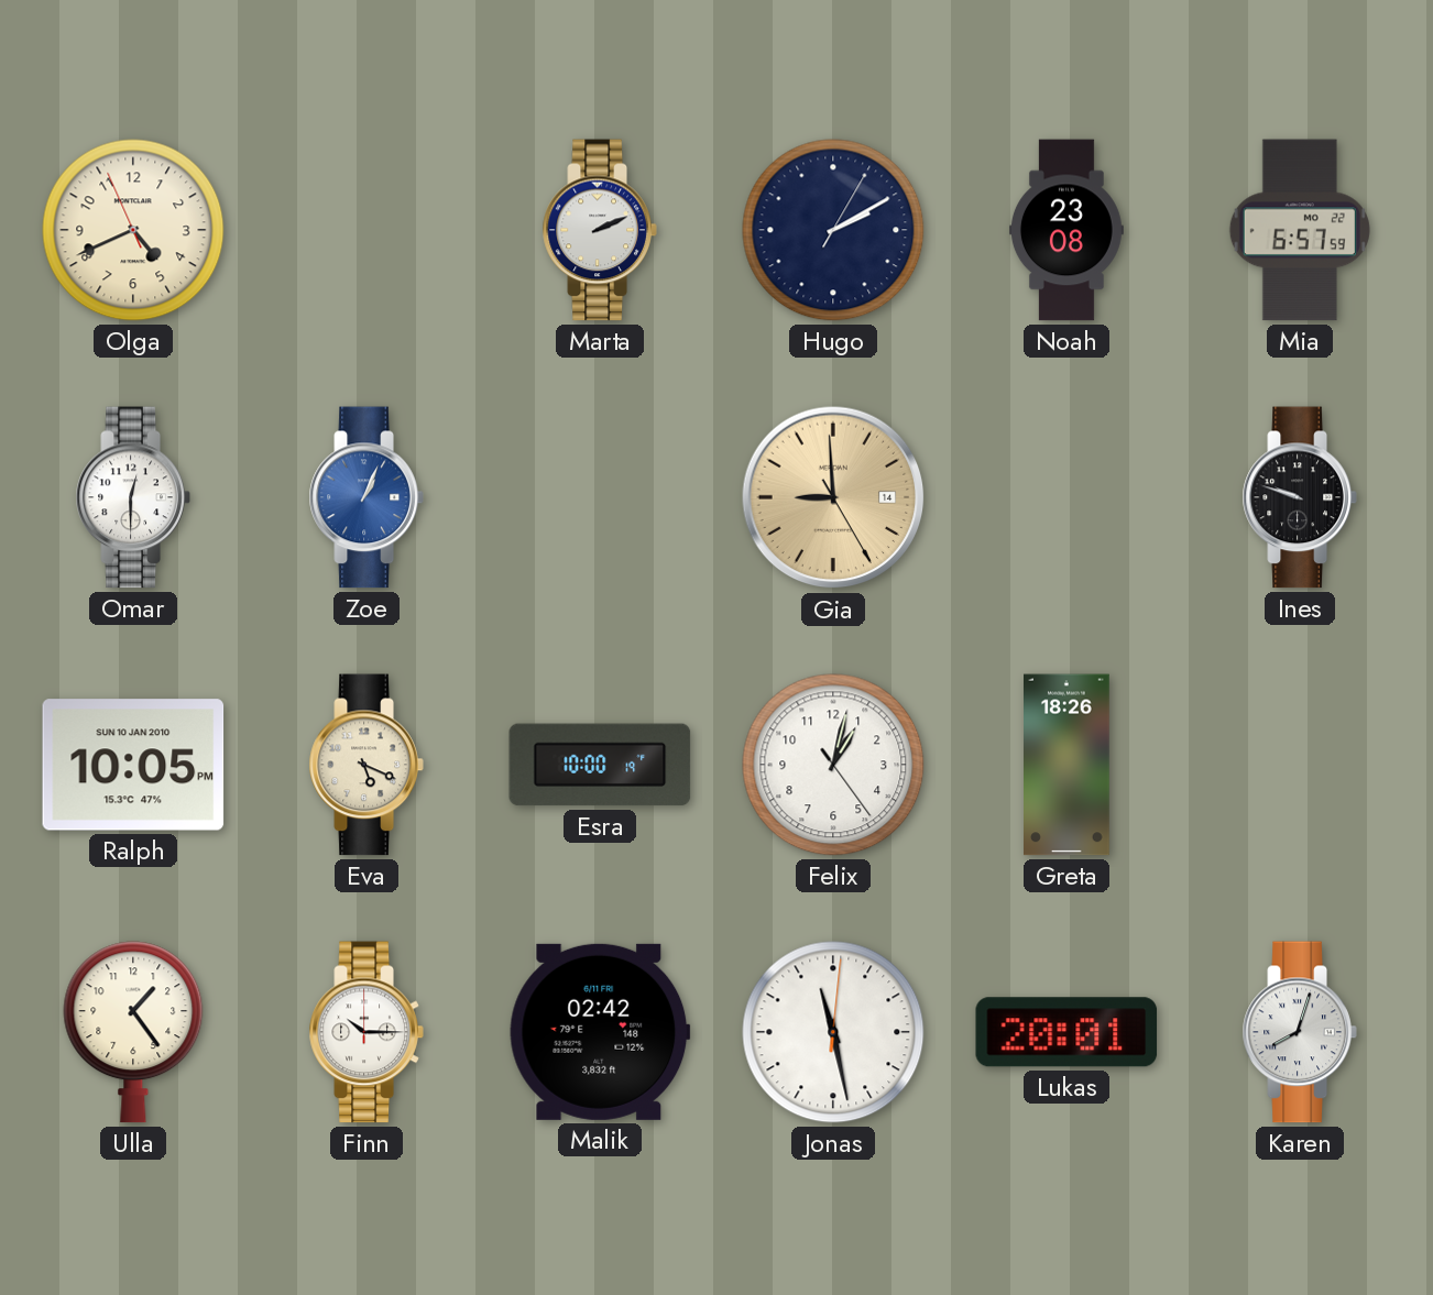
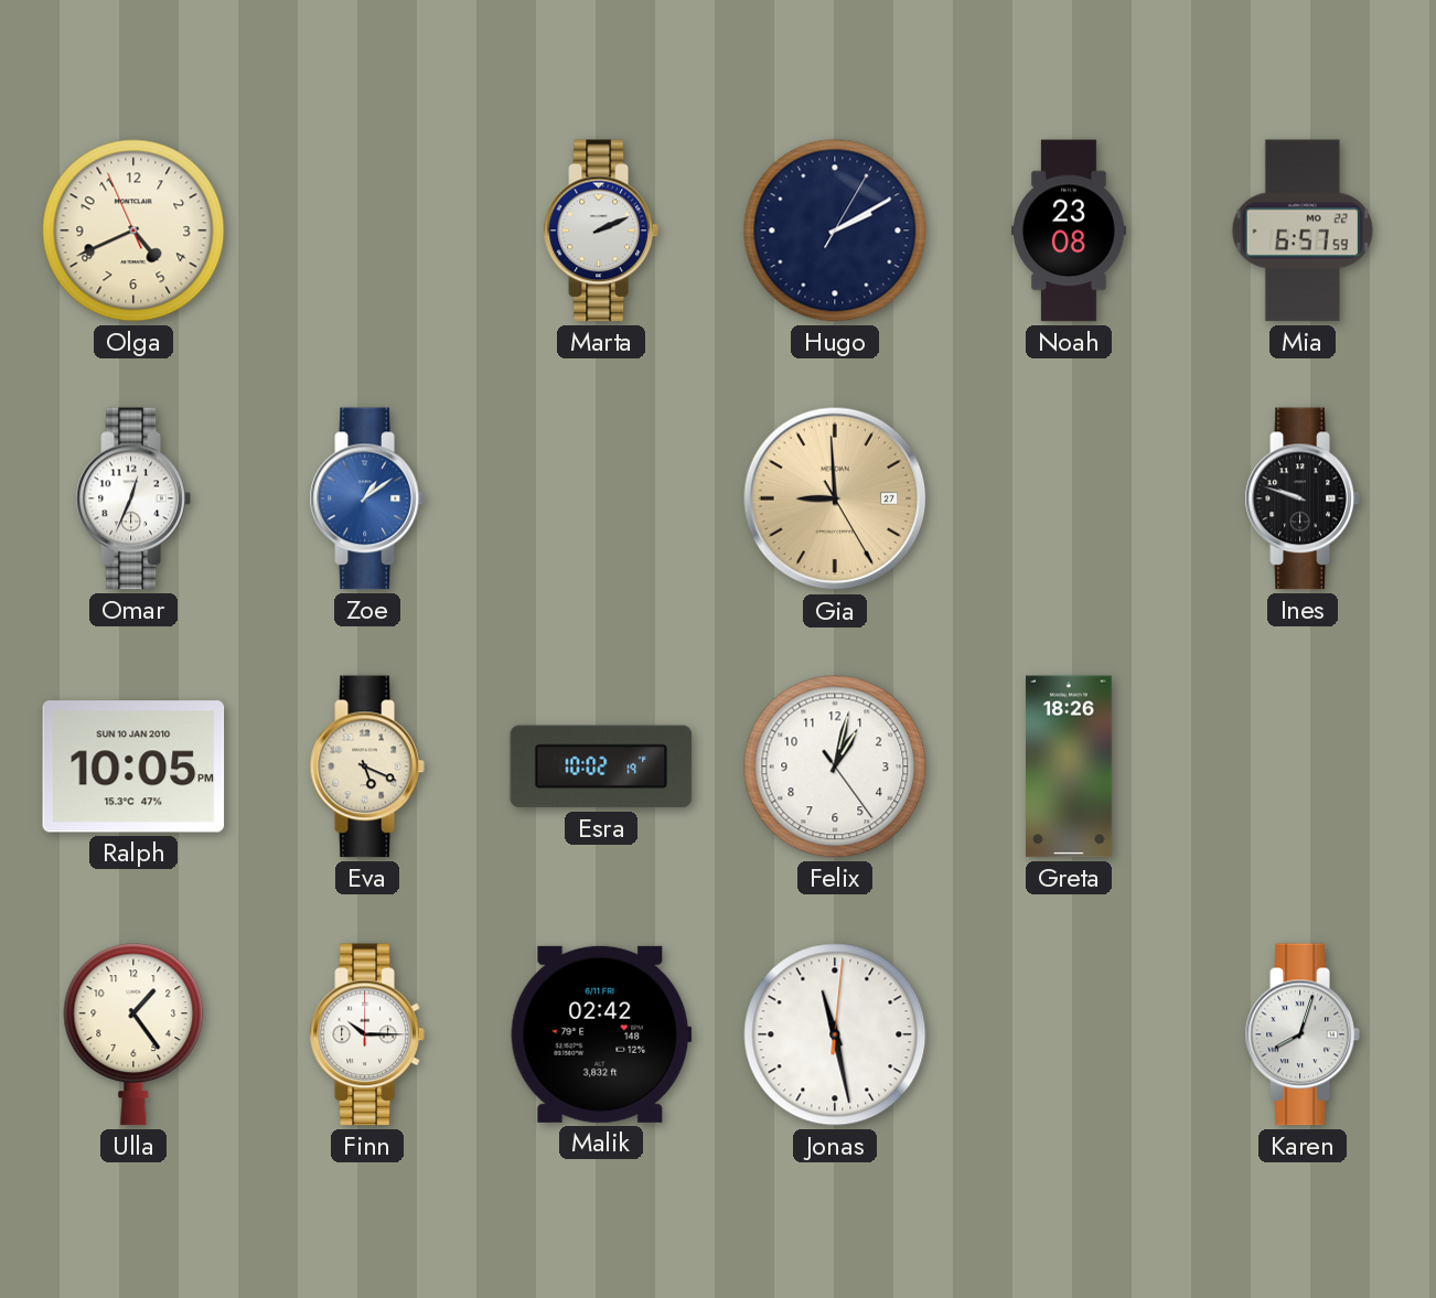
Omar: 12:30 -> 12:34
Zoe: 1:04 -> 1:09
Gia date: 14 -> 27
Esra: 10:00 -> 10:02
Lukas: 20:01 -> none
